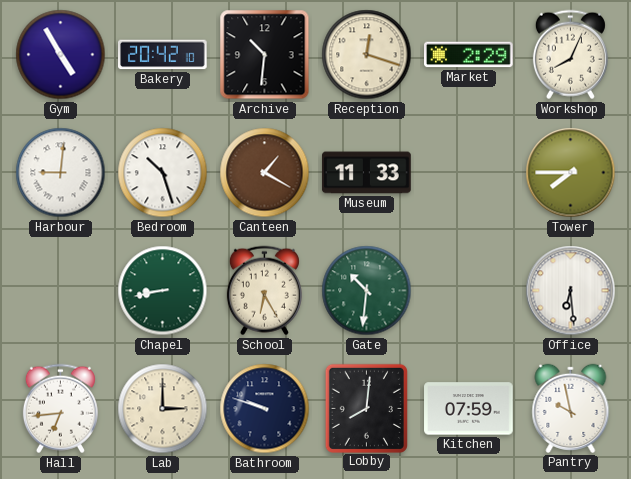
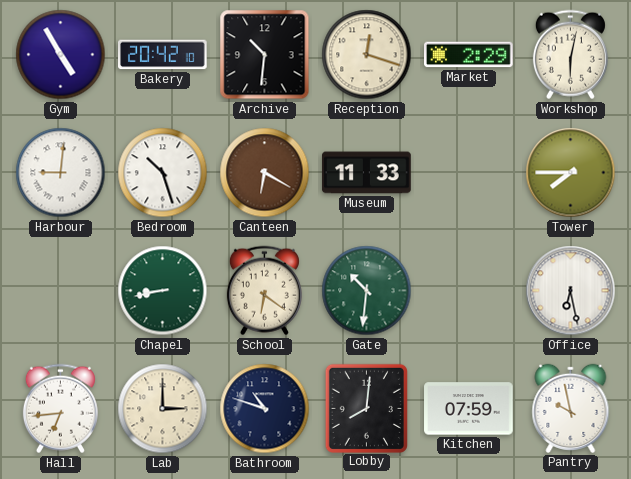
Workshop: 8:04 -> 6:02
Canteen: 1:20 -> 6:20
School: 6:25 -> 6:21
Office: 6:29 -> 6:28
Bathroom: 9:48 -> 10:48
